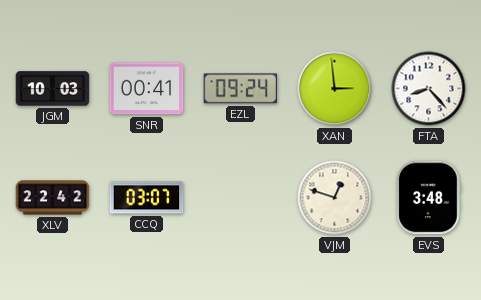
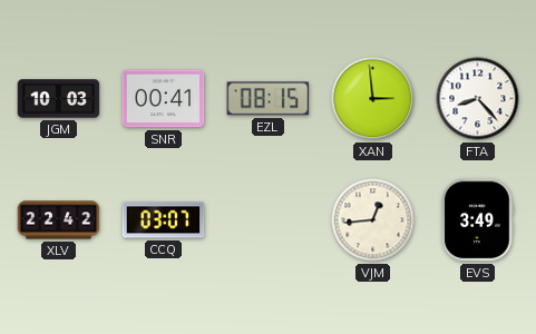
EZL: 09:24 -> 08:15
VJM: 12:48 -> 12:44
EVS: 3:48 -> 3:49
